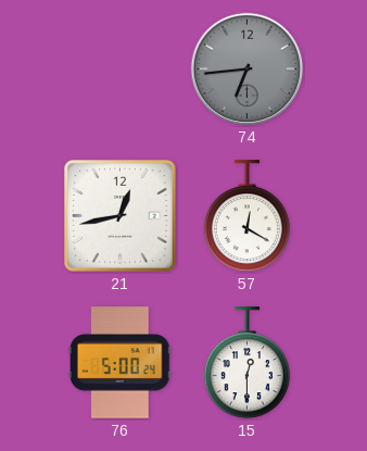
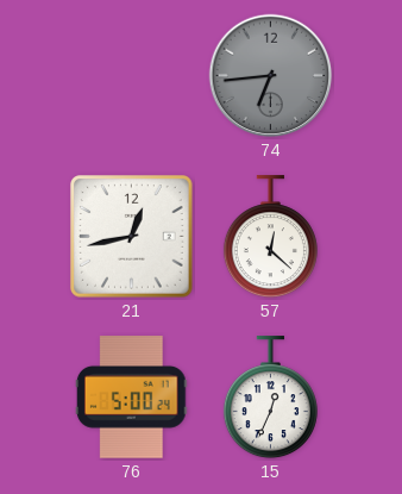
57: 12:20 -> 12:22
15: 12:30 -> 12:34
